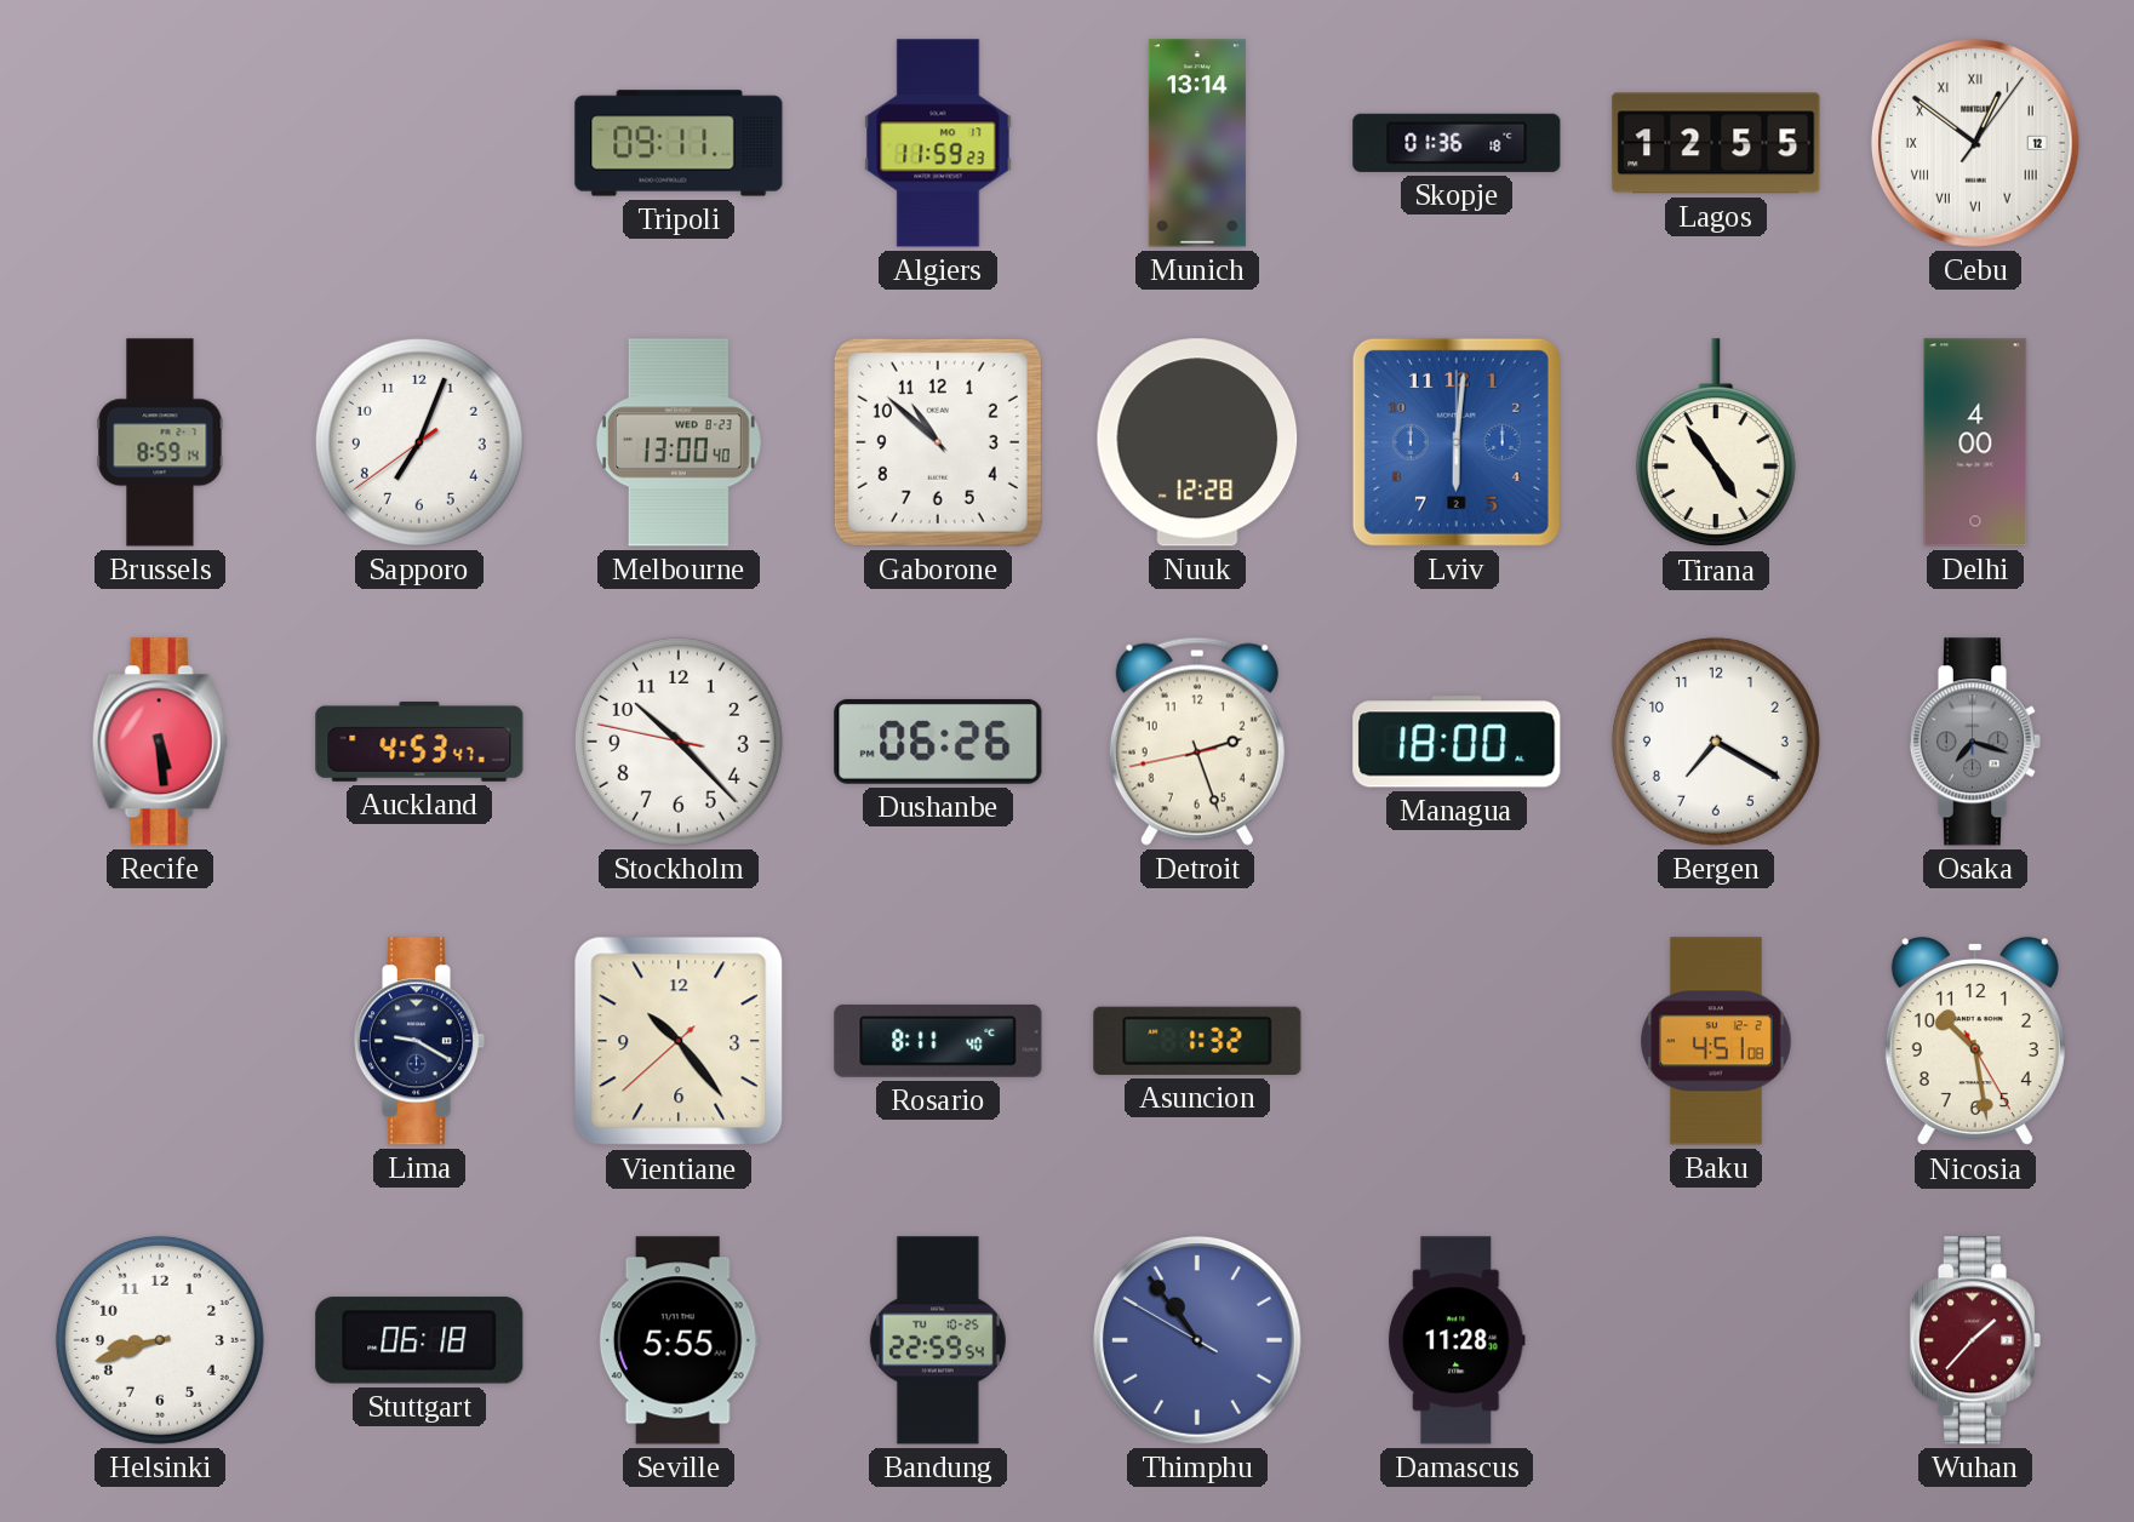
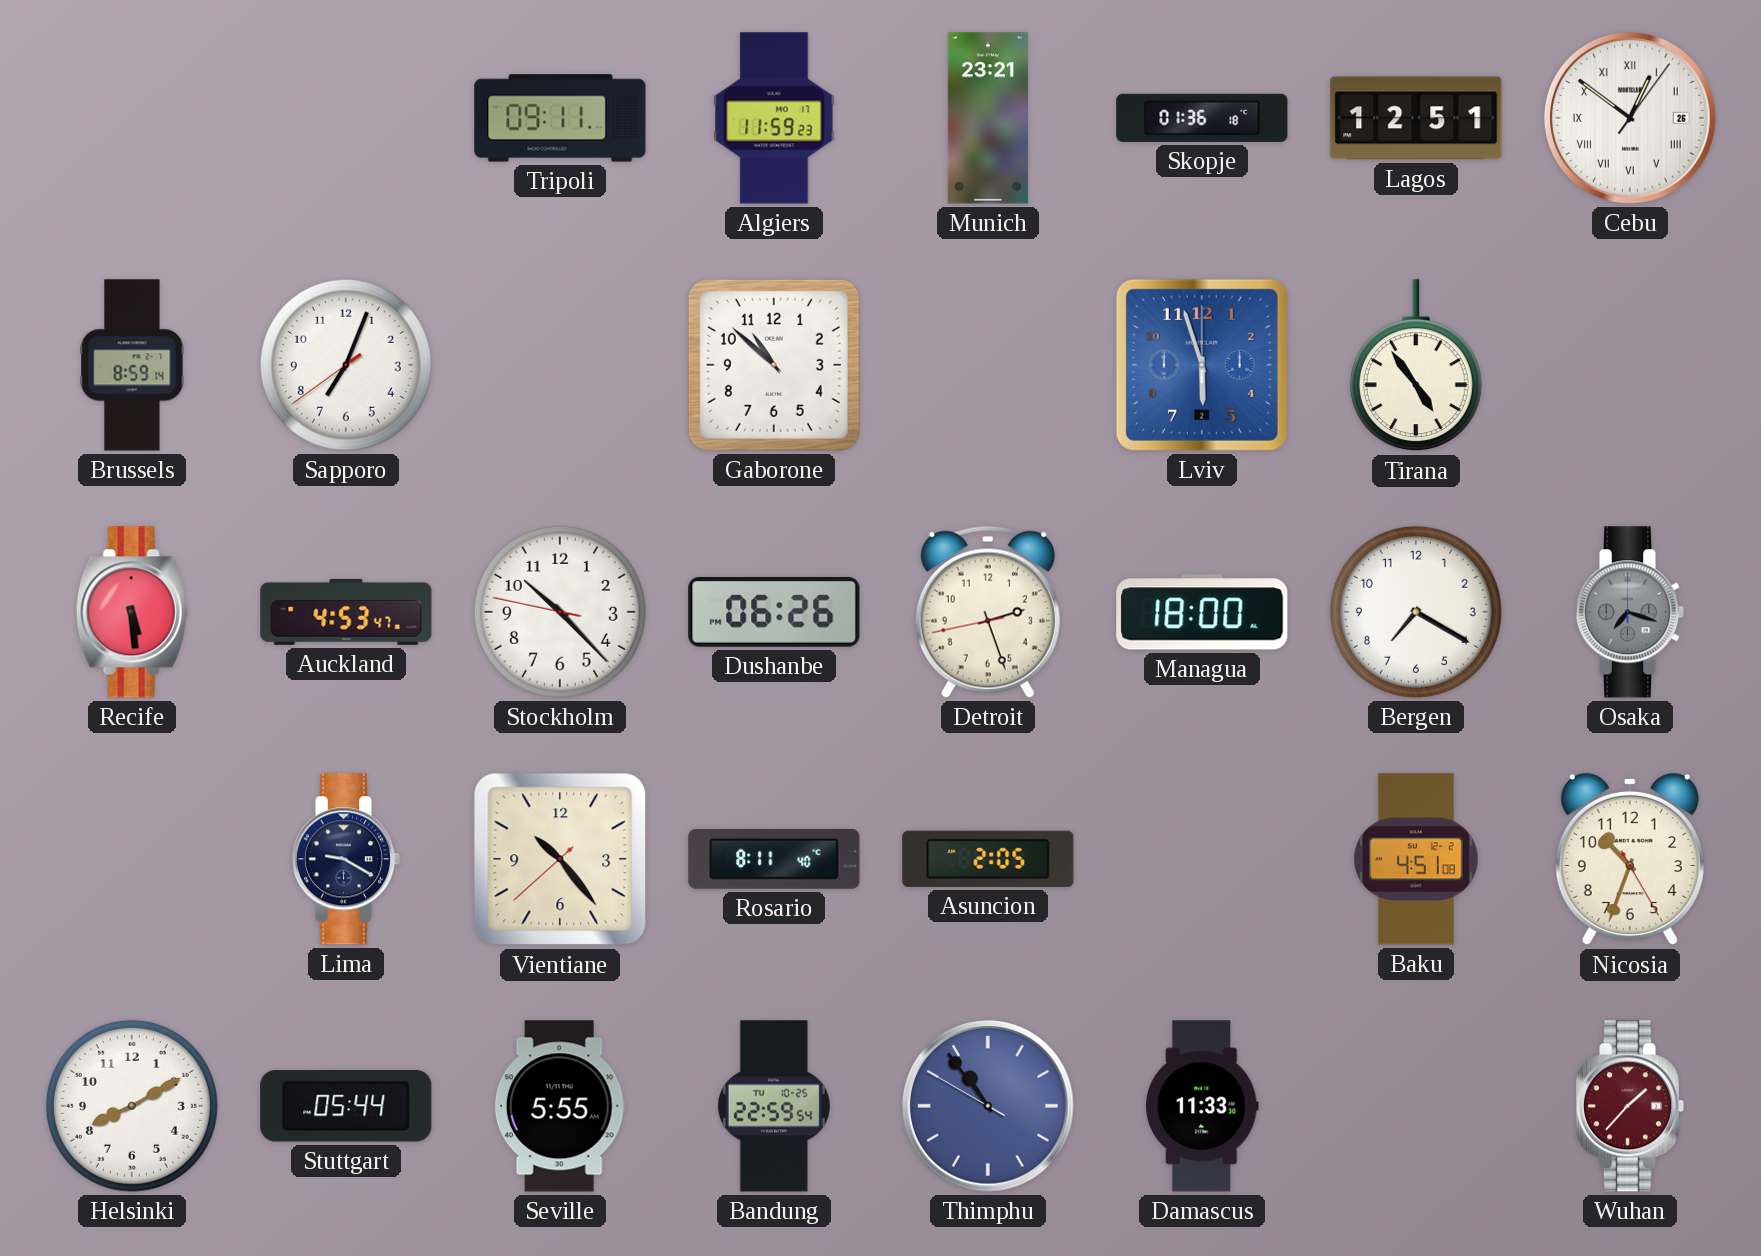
Munich: 13:14 -> 23:21
Lagos: 12:55 -> 12:51
Cebu date: 12 -> 26
Melbourne: 13:00 -> none
Nuuk: 12:28 -> none
Lviv: 6:01 -> 5:57
Delhi: 4:00 -> none
Asuncion: 1:32 -> 2:05
Nicosia: 10:28 -> 10:33
Helsinki: 8:42 -> 8:10
Stuttgart: 06:18 -> 05:44
Damascus: 11:28 -> 11:33
